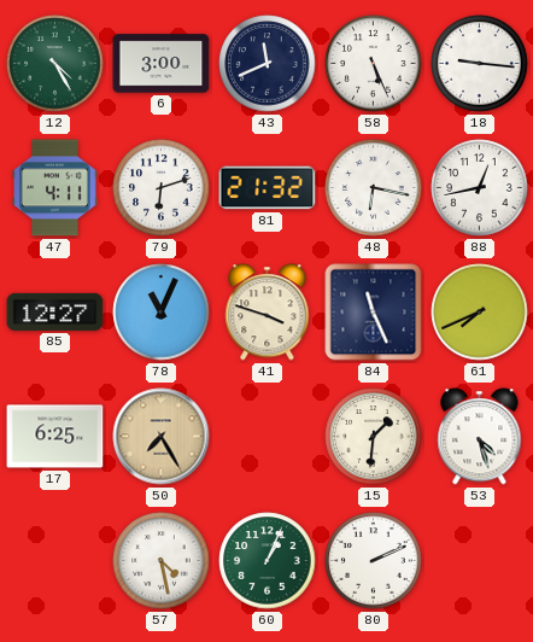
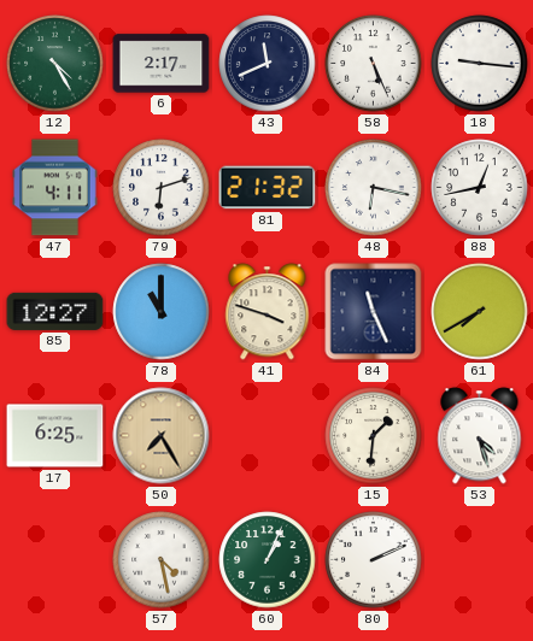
6: 3:00 -> 2:17
78: 11:04 -> 11:00
61: 7:41 -> 7:40
